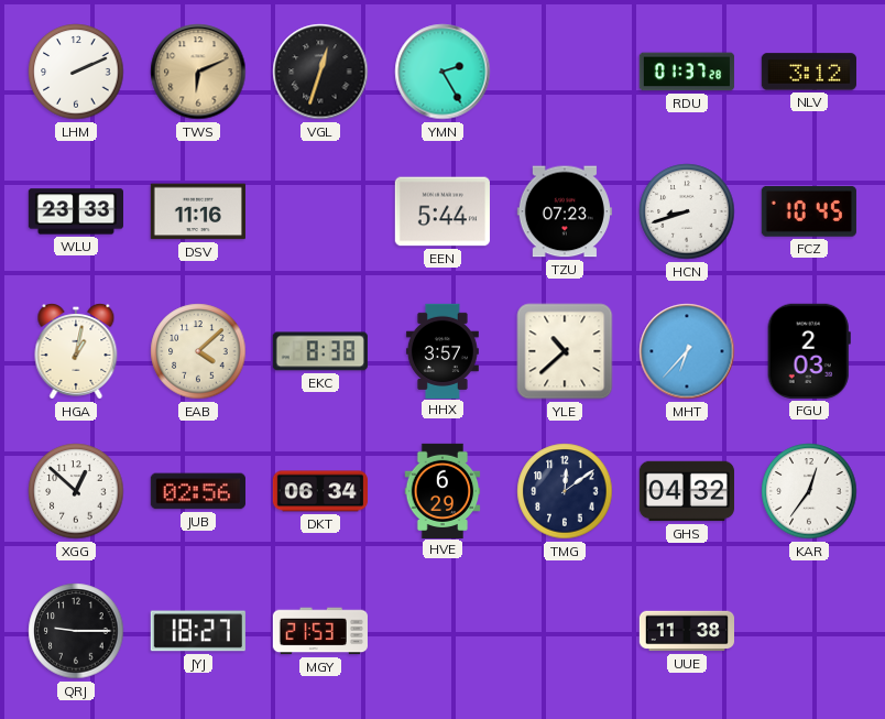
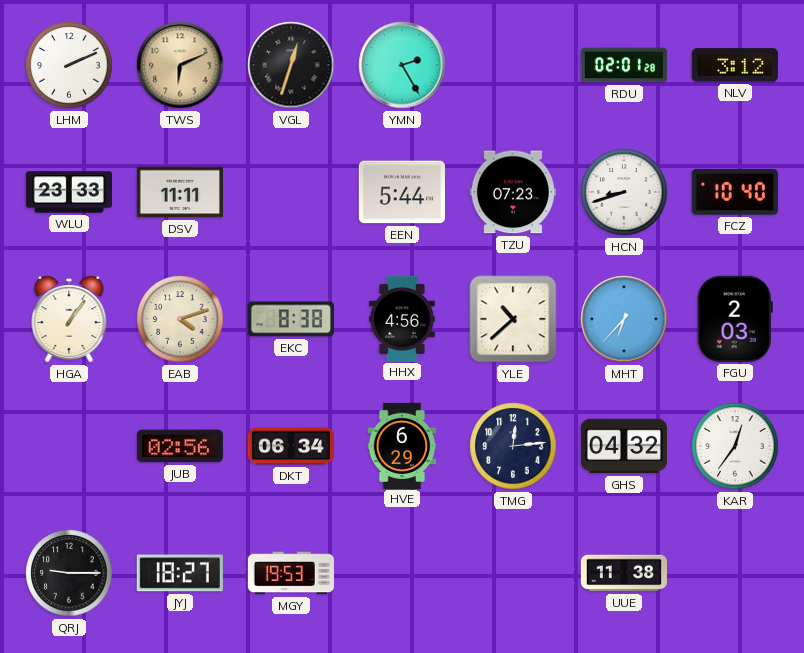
RDU: 01:37 -> 02:01
DSV: 11:16 -> 11:11
FCZ: 10:45 -> 10:40
HGA: 1:02 -> 1:06
EAB: 4:08 -> 4:12
HHX: 3:57 -> 4:56
XGG: 12:52 -> none
TMG: 12:09 -> 12:14
MGY: 21:53 -> 19:53
